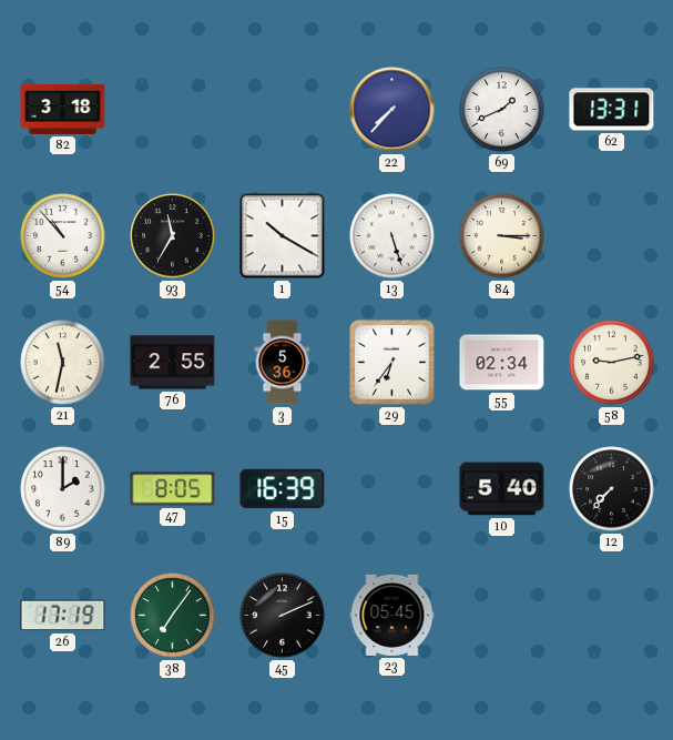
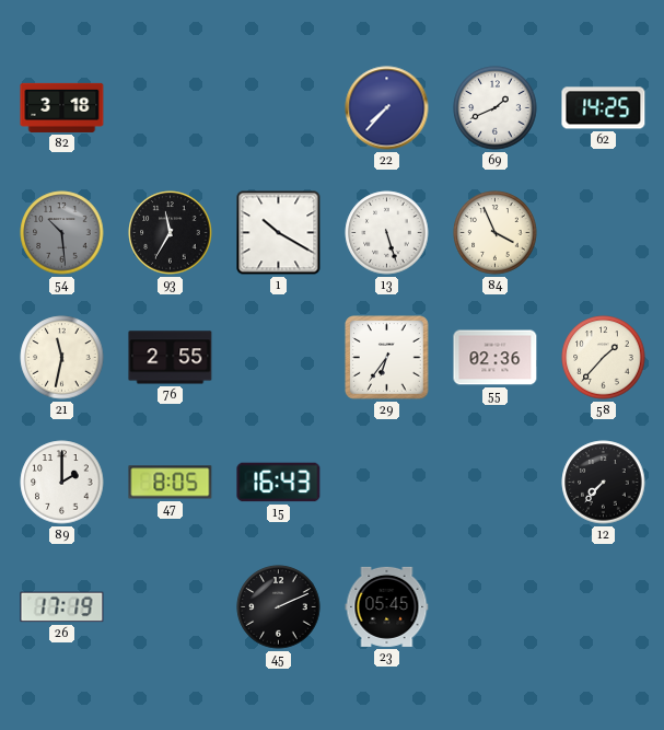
62: 13:31 -> 14:25
54: 10:53 -> 10:29
54 dial: white -> grey
84: 3:15 -> 3:56
3: 5:36 -> none
55: 02:34 -> 02:36
58: 9:13 -> 1:37
15: 16:39 -> 16:43
10: 5:40 -> none
38: 7:06 -> none
